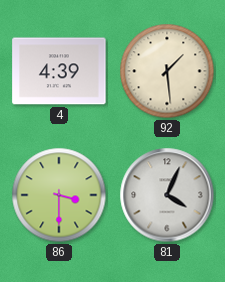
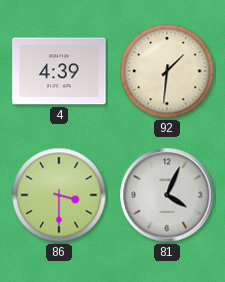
92: 1:29 -> 1:31
